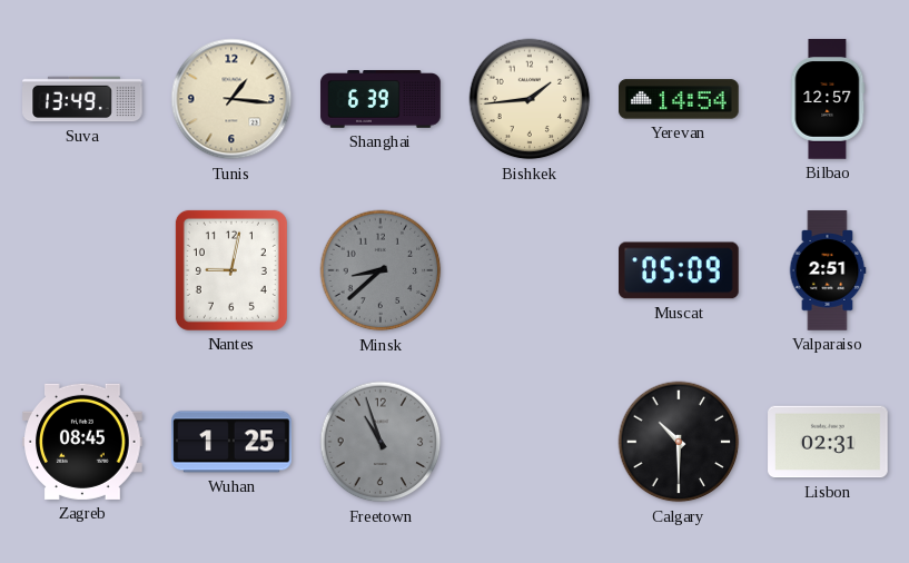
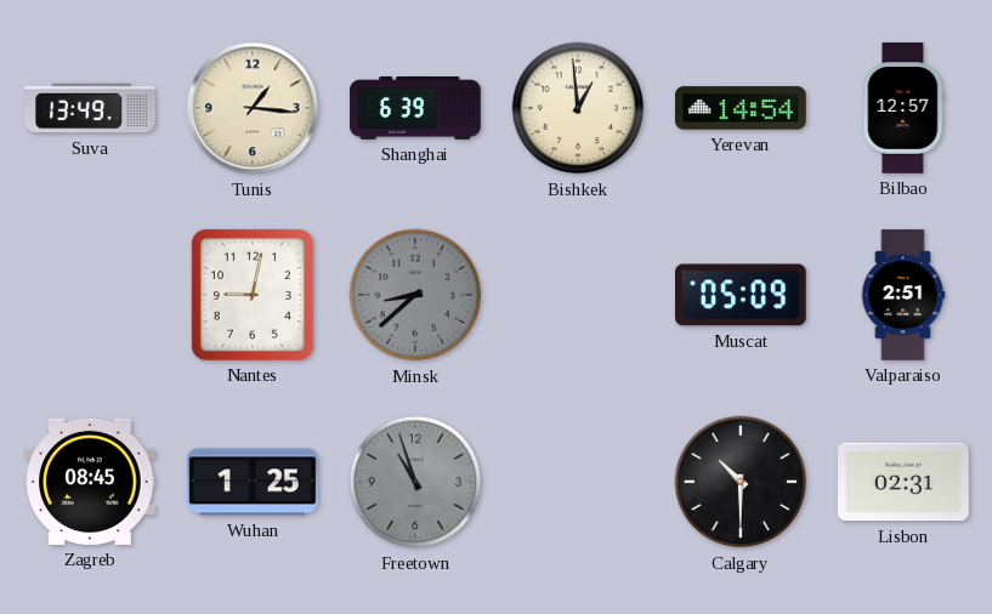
Bishkek: 1:44 -> 12:59
